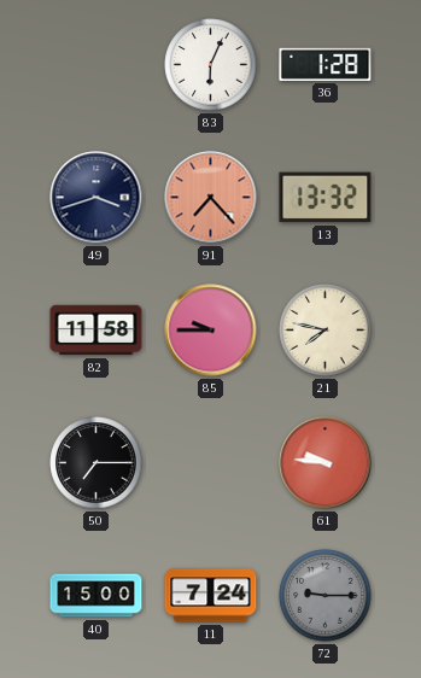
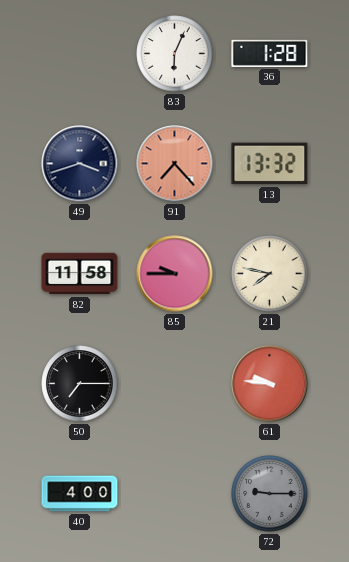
40: 15:00 -> 4:00
11: 7:24 -> none
